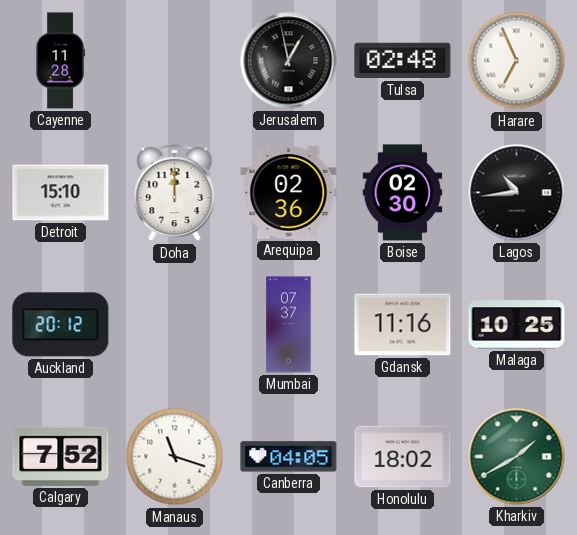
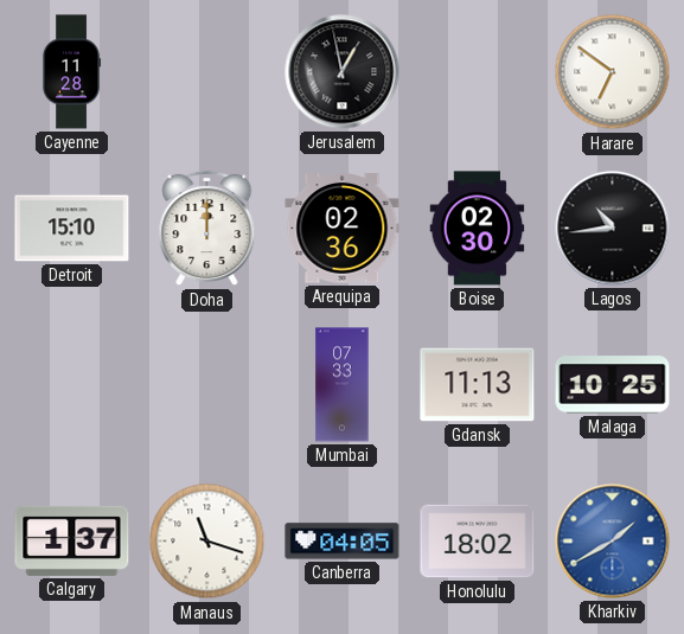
Tulsa: 02:48 -> none
Harare: 6:56 -> 6:51
Auckland: 20:12 -> none
Mumbai: 07:37 -> 07:33
Gdansk: 11:16 -> 11:13
Calgary: 7:52 -> 1:37
Kharkiv dial: green -> blue
